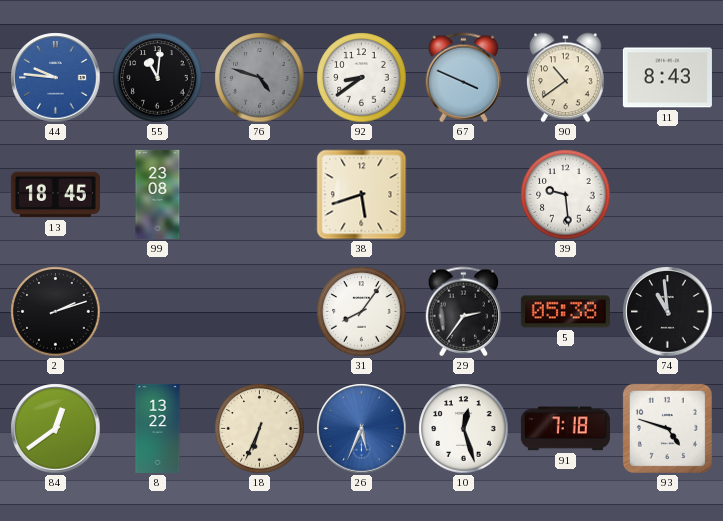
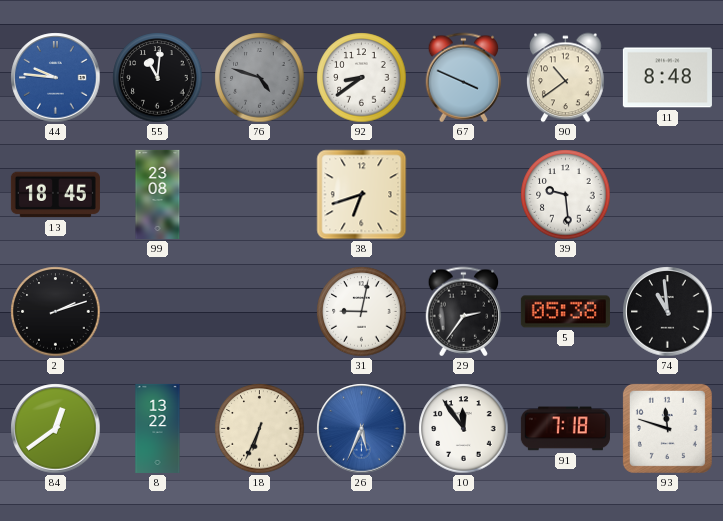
11: 8:43 -> 8:48
38: 5:42 -> 6:42
31: 8:06 -> 9:02
10: 12:27 -> 11:54
93: 4:48 -> 11:48
